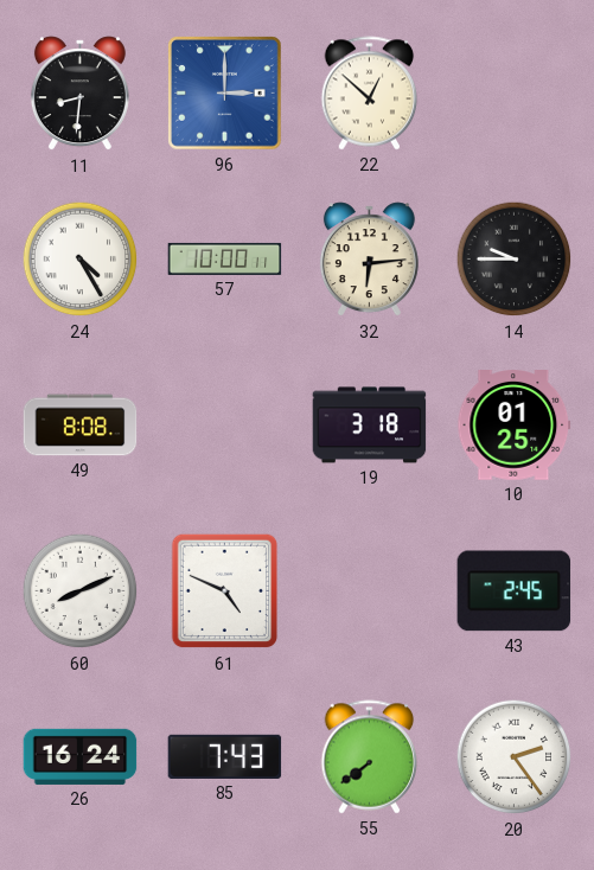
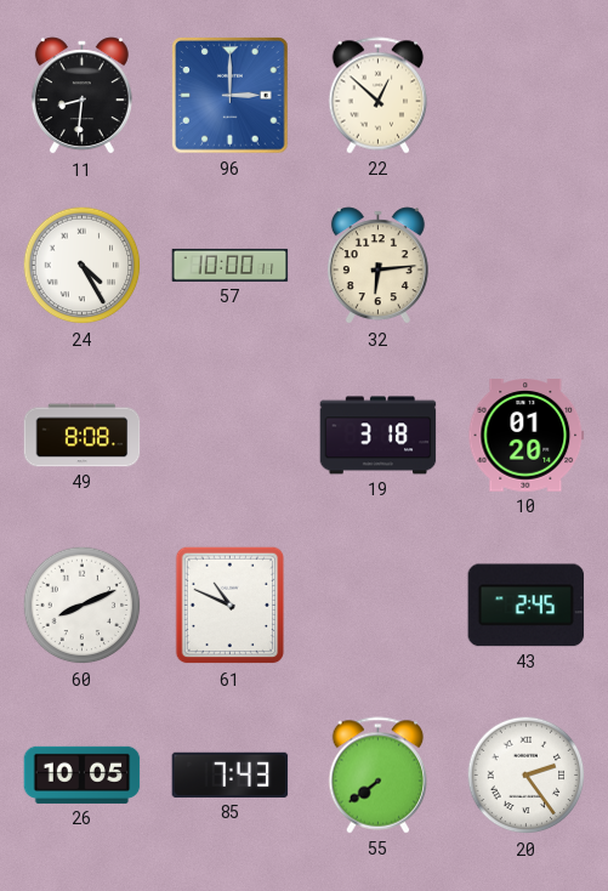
14: 9:45 -> none
10: 01:25 -> 01:20
61: 4:49 -> 10:49
26: 16:24 -> 10:05
